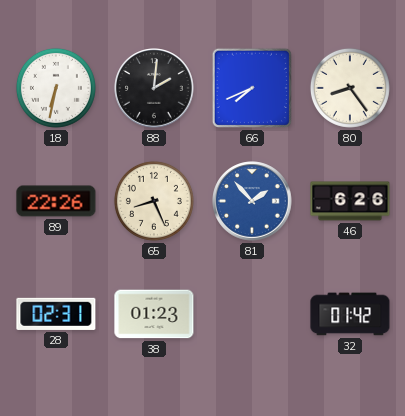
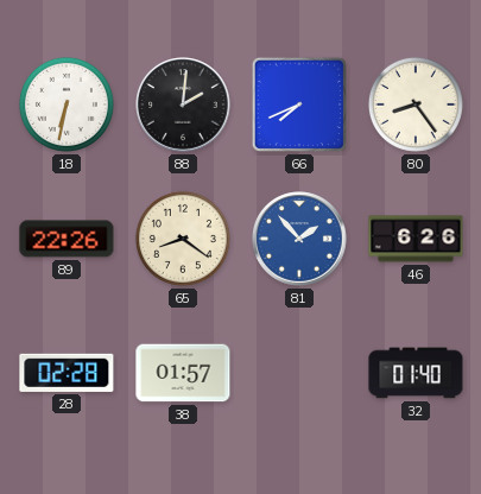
65: 8:26 -> 8:21
28: 02:31 -> 02:28
38: 01:23 -> 01:57
32: 01:42 -> 01:40
